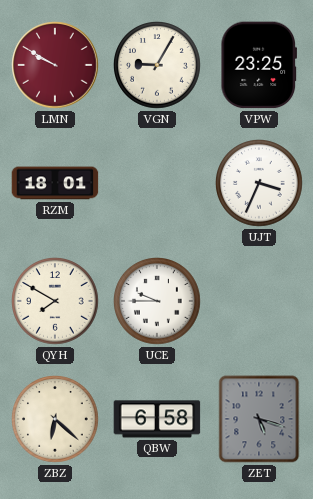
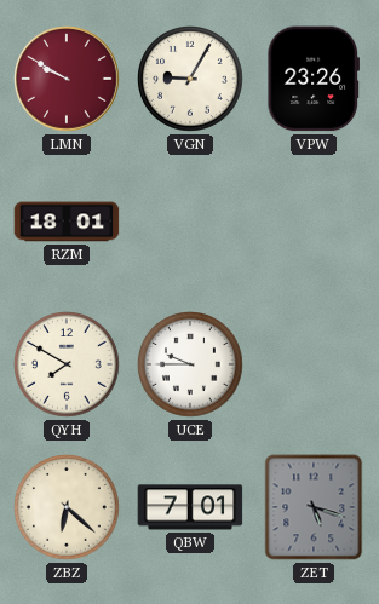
VPW: 23:25 -> 23:26
UJT: 3:34 -> none
QBW: 6:58 -> 7:01
